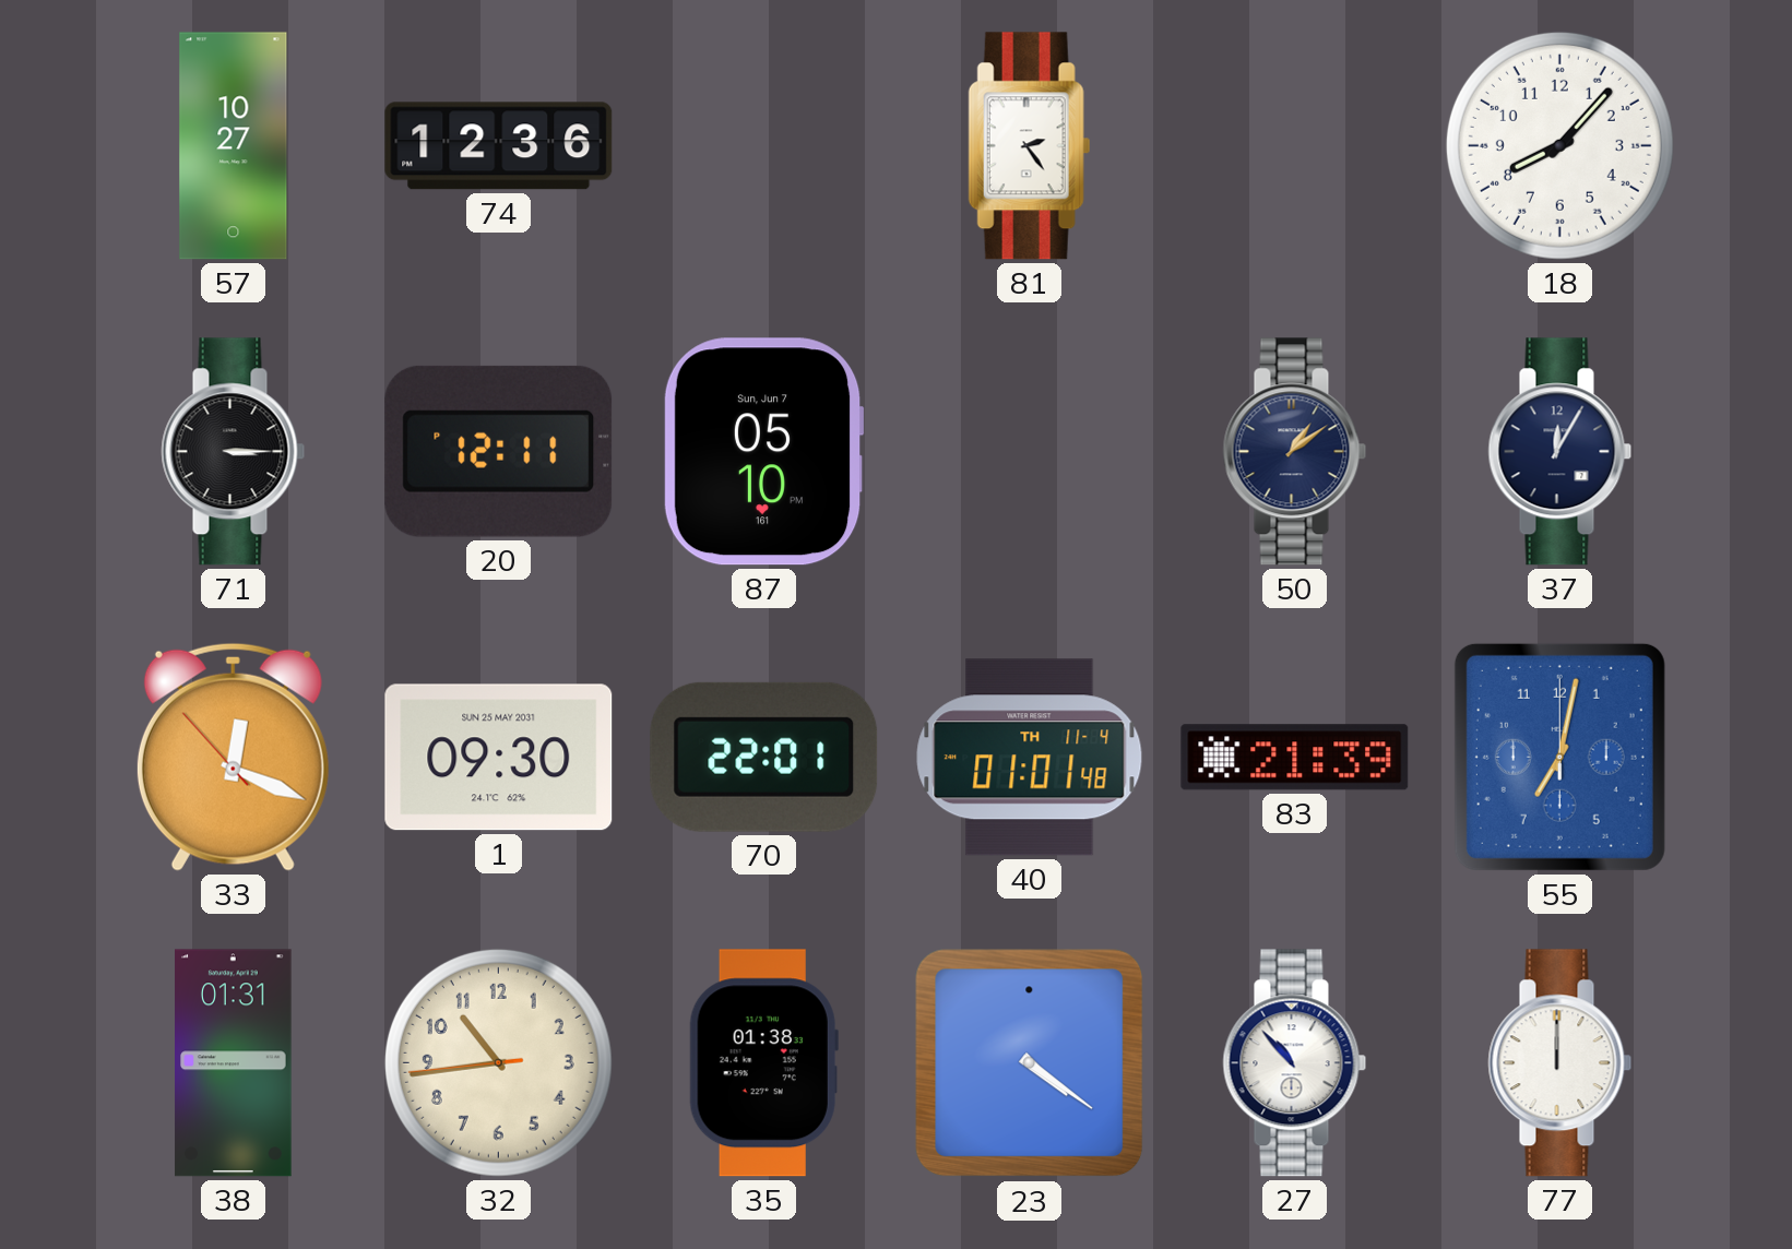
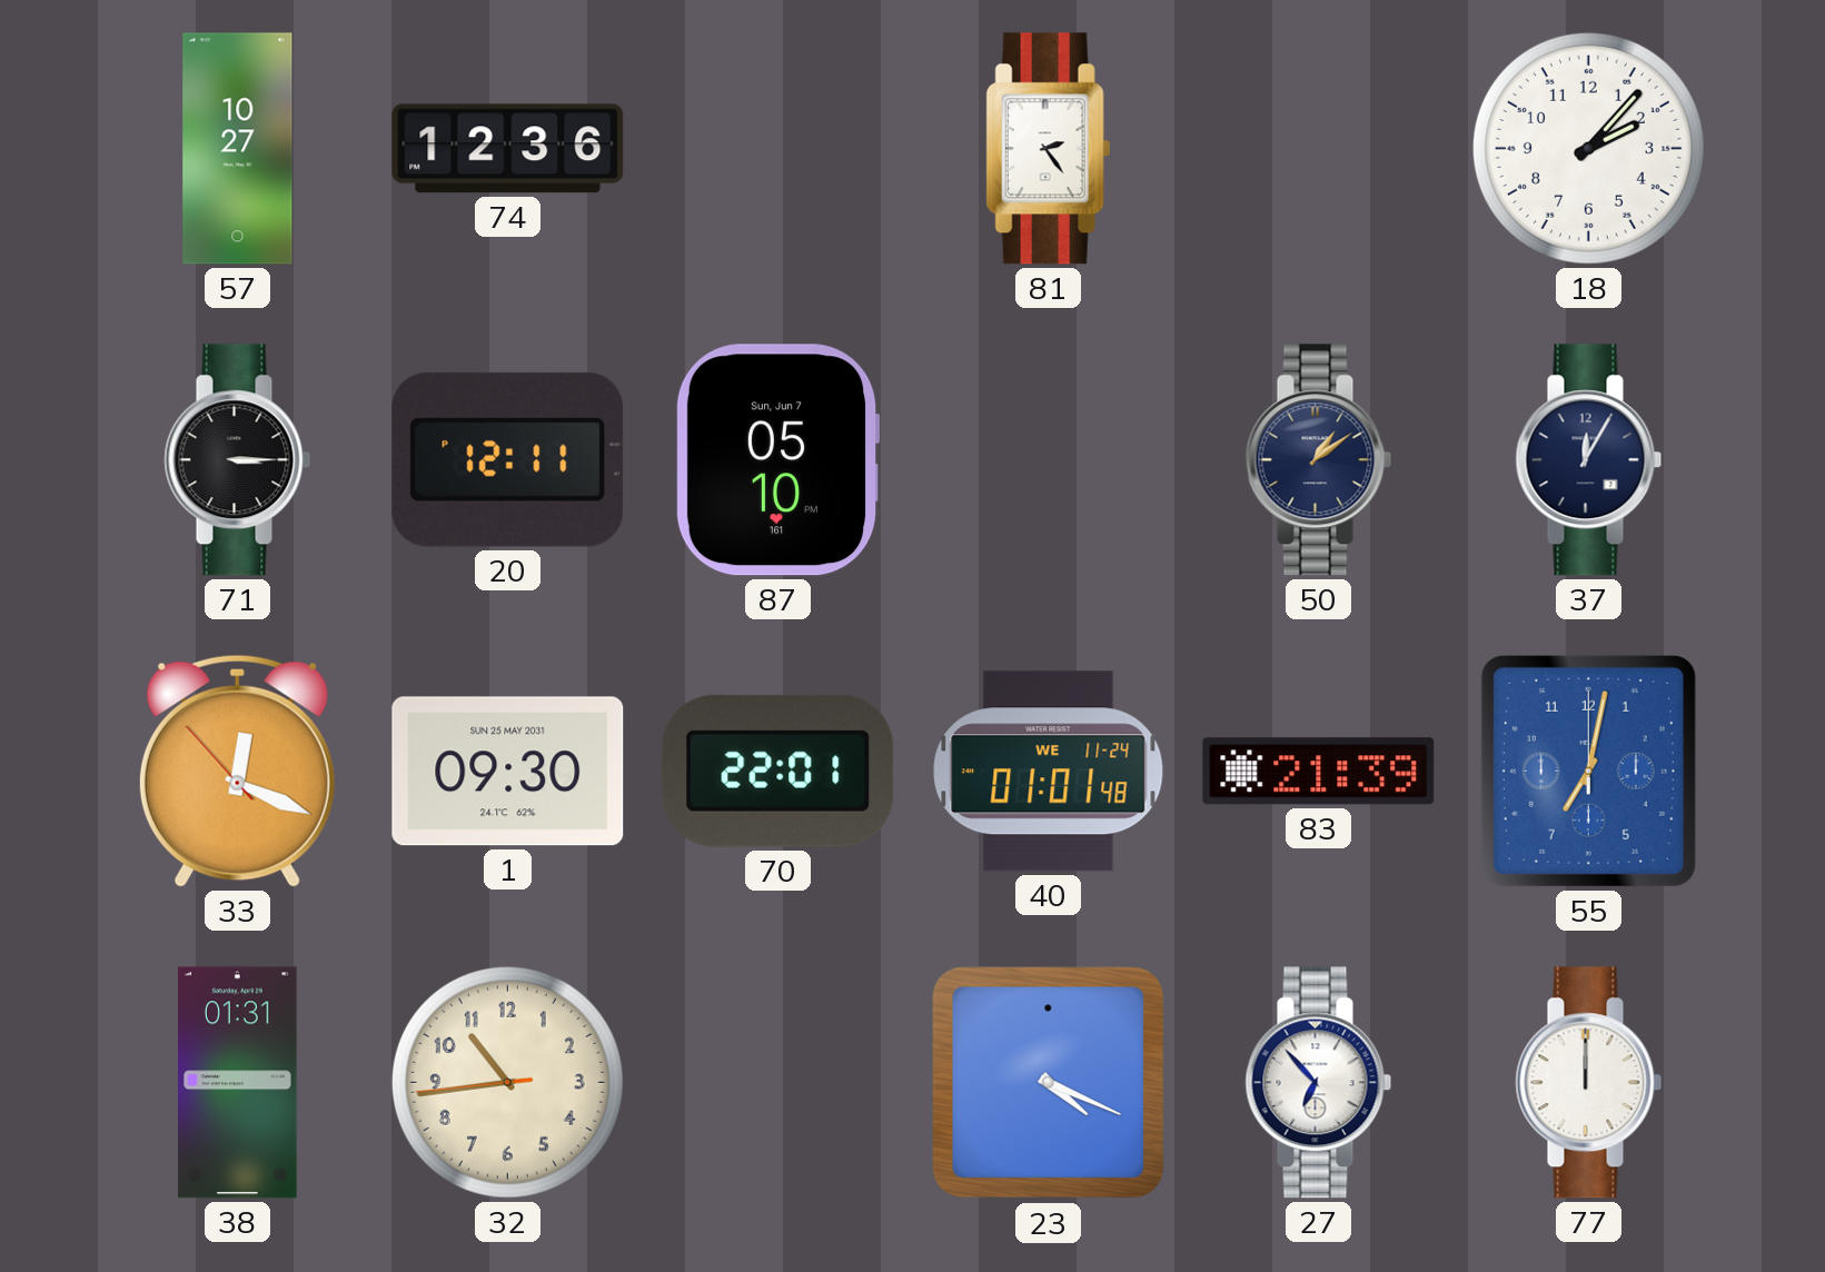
18: 8:07 -> 2:07
40 date: TH 11-4 -> WE 11-24
35: 01:38 -> none
23: 4:21 -> 4:19
27: 10:53 -> 6:53
